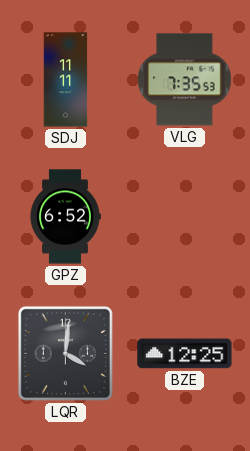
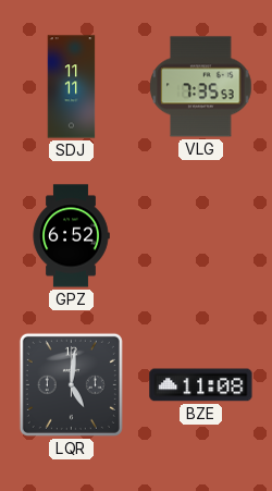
LQR: 4:01 -> 5:01
BZE: 12:25 -> 11:08
